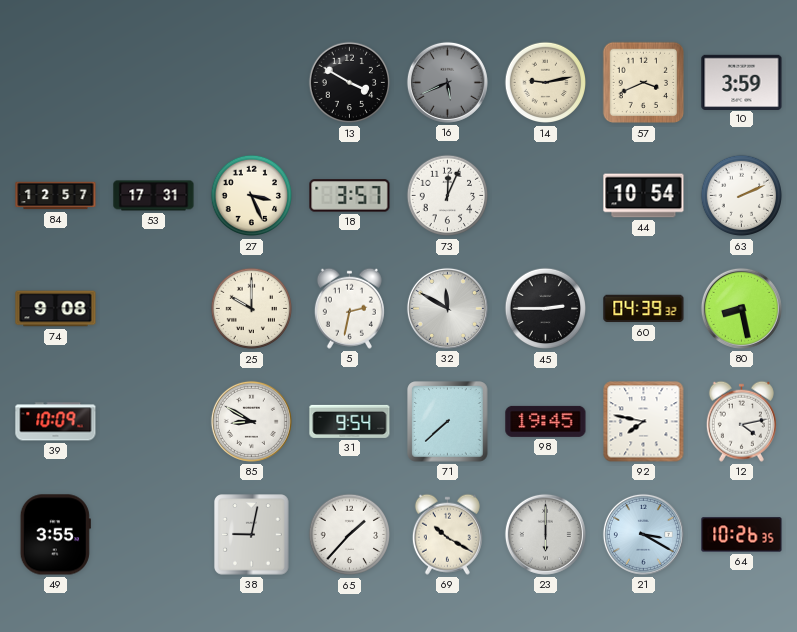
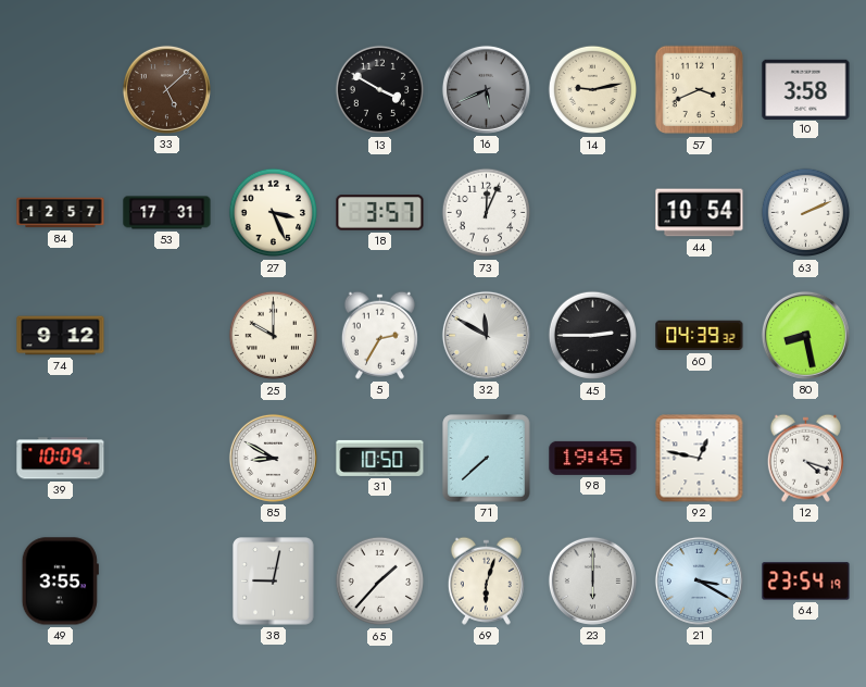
33: none -> 5:08
10: 3:59 -> 3:58
74: 9:08 -> 9:12
5: 2:32 -> 2:35
31: 9:54 -> 10:50
92: 7:47 -> 12:47
12: 4:13 -> 4:18
69: 10:20 -> 6:03
64: 10:26 -> 23:54
